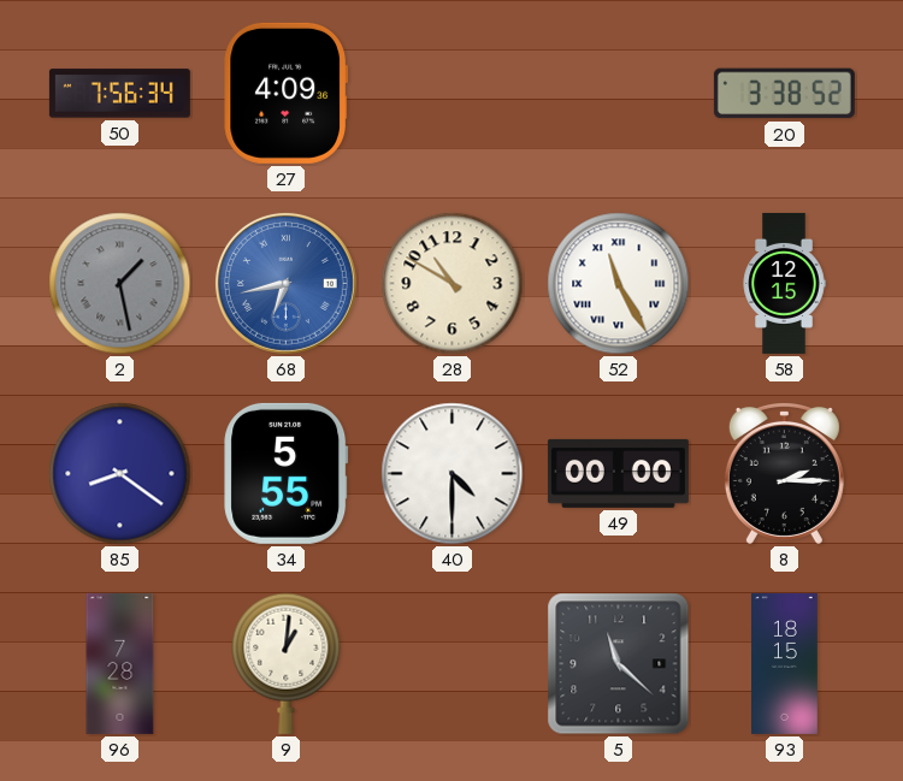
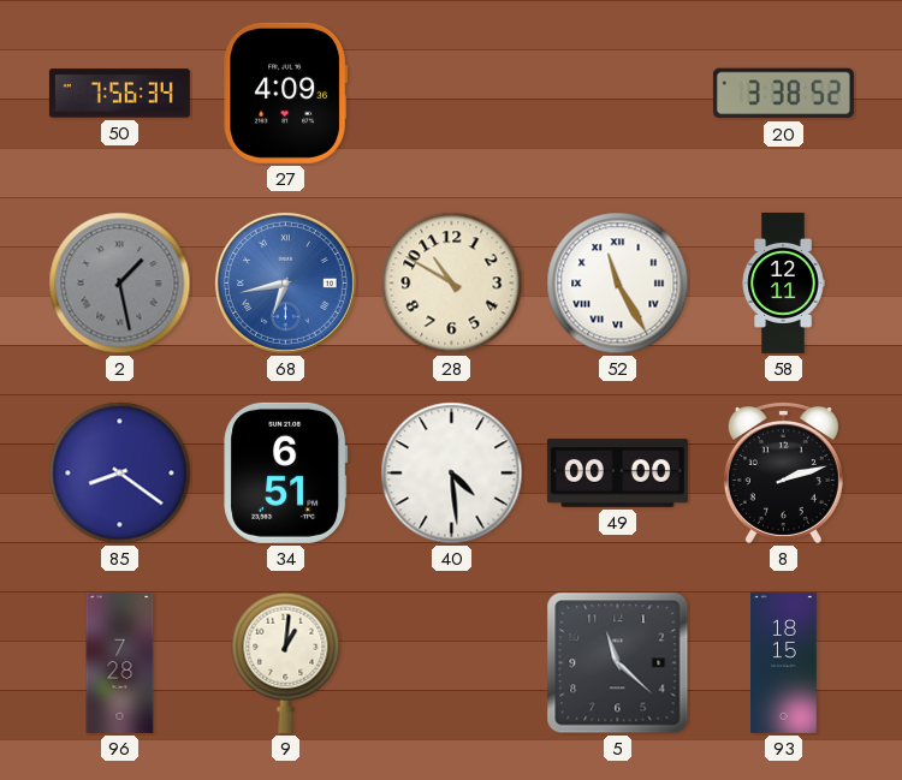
58: 12:15 -> 12:11
34: 5:55 -> 6:51
40: 4:30 -> 4:29
8: 2:15 -> 2:12
